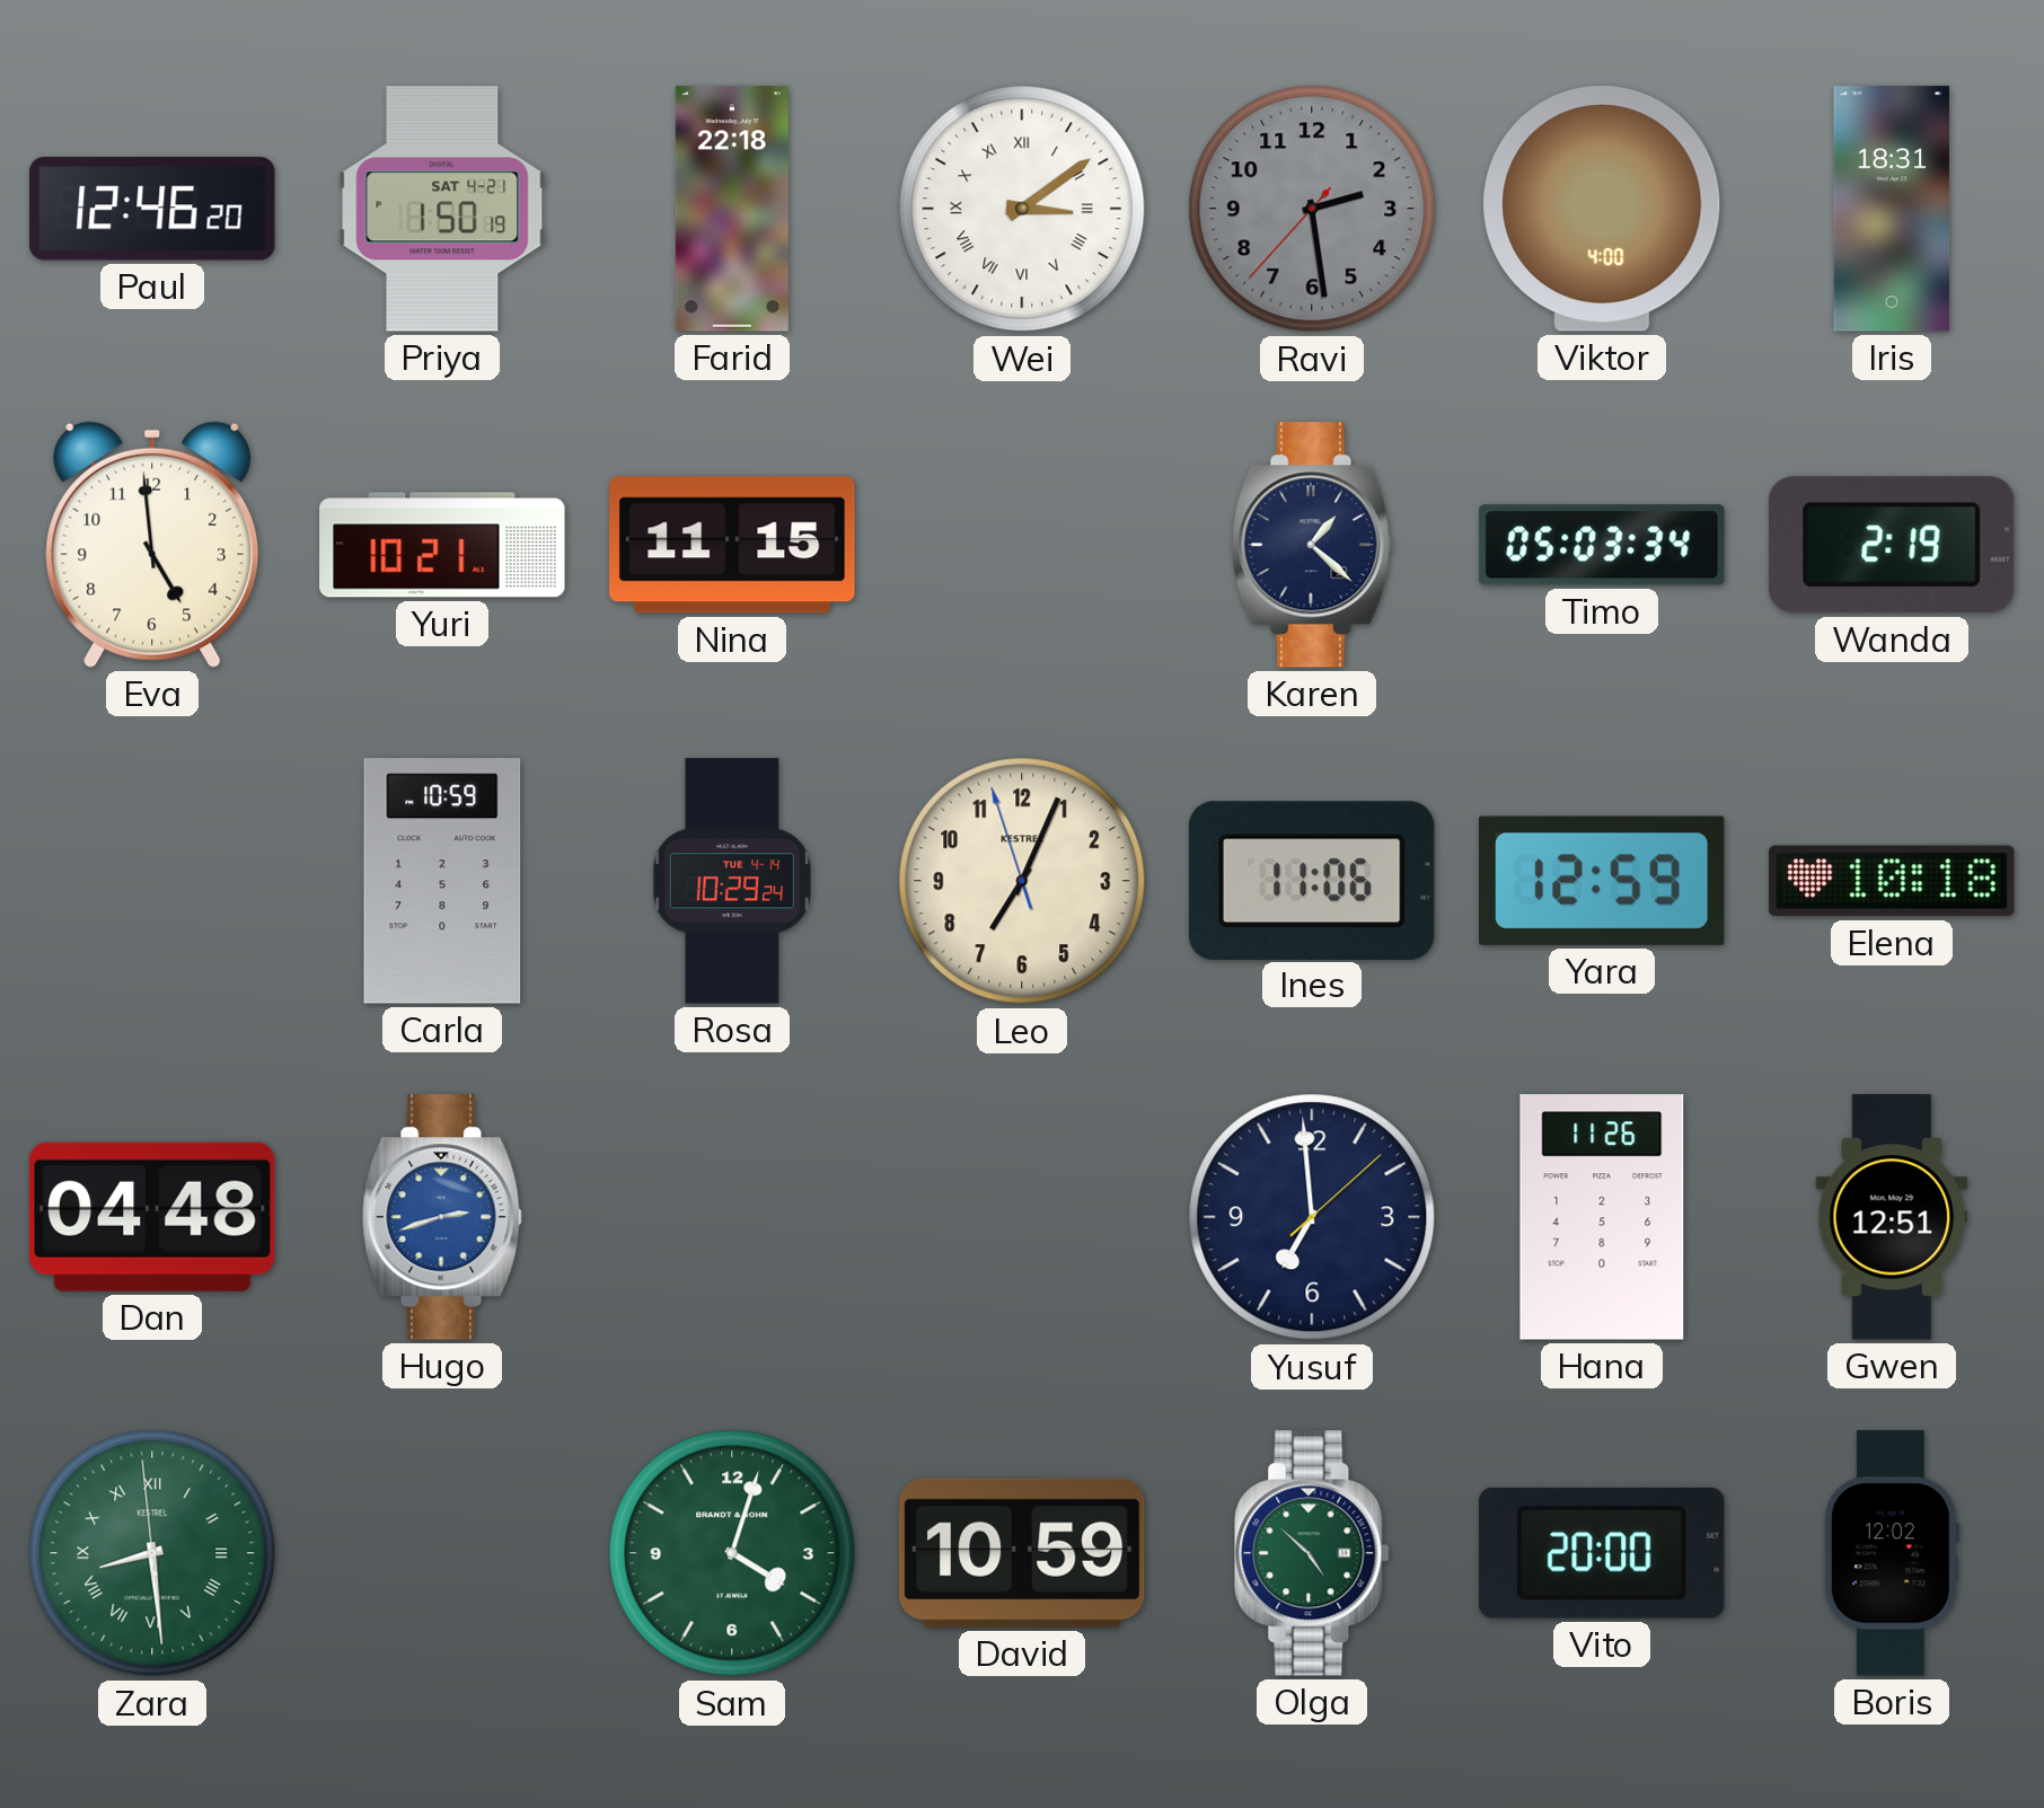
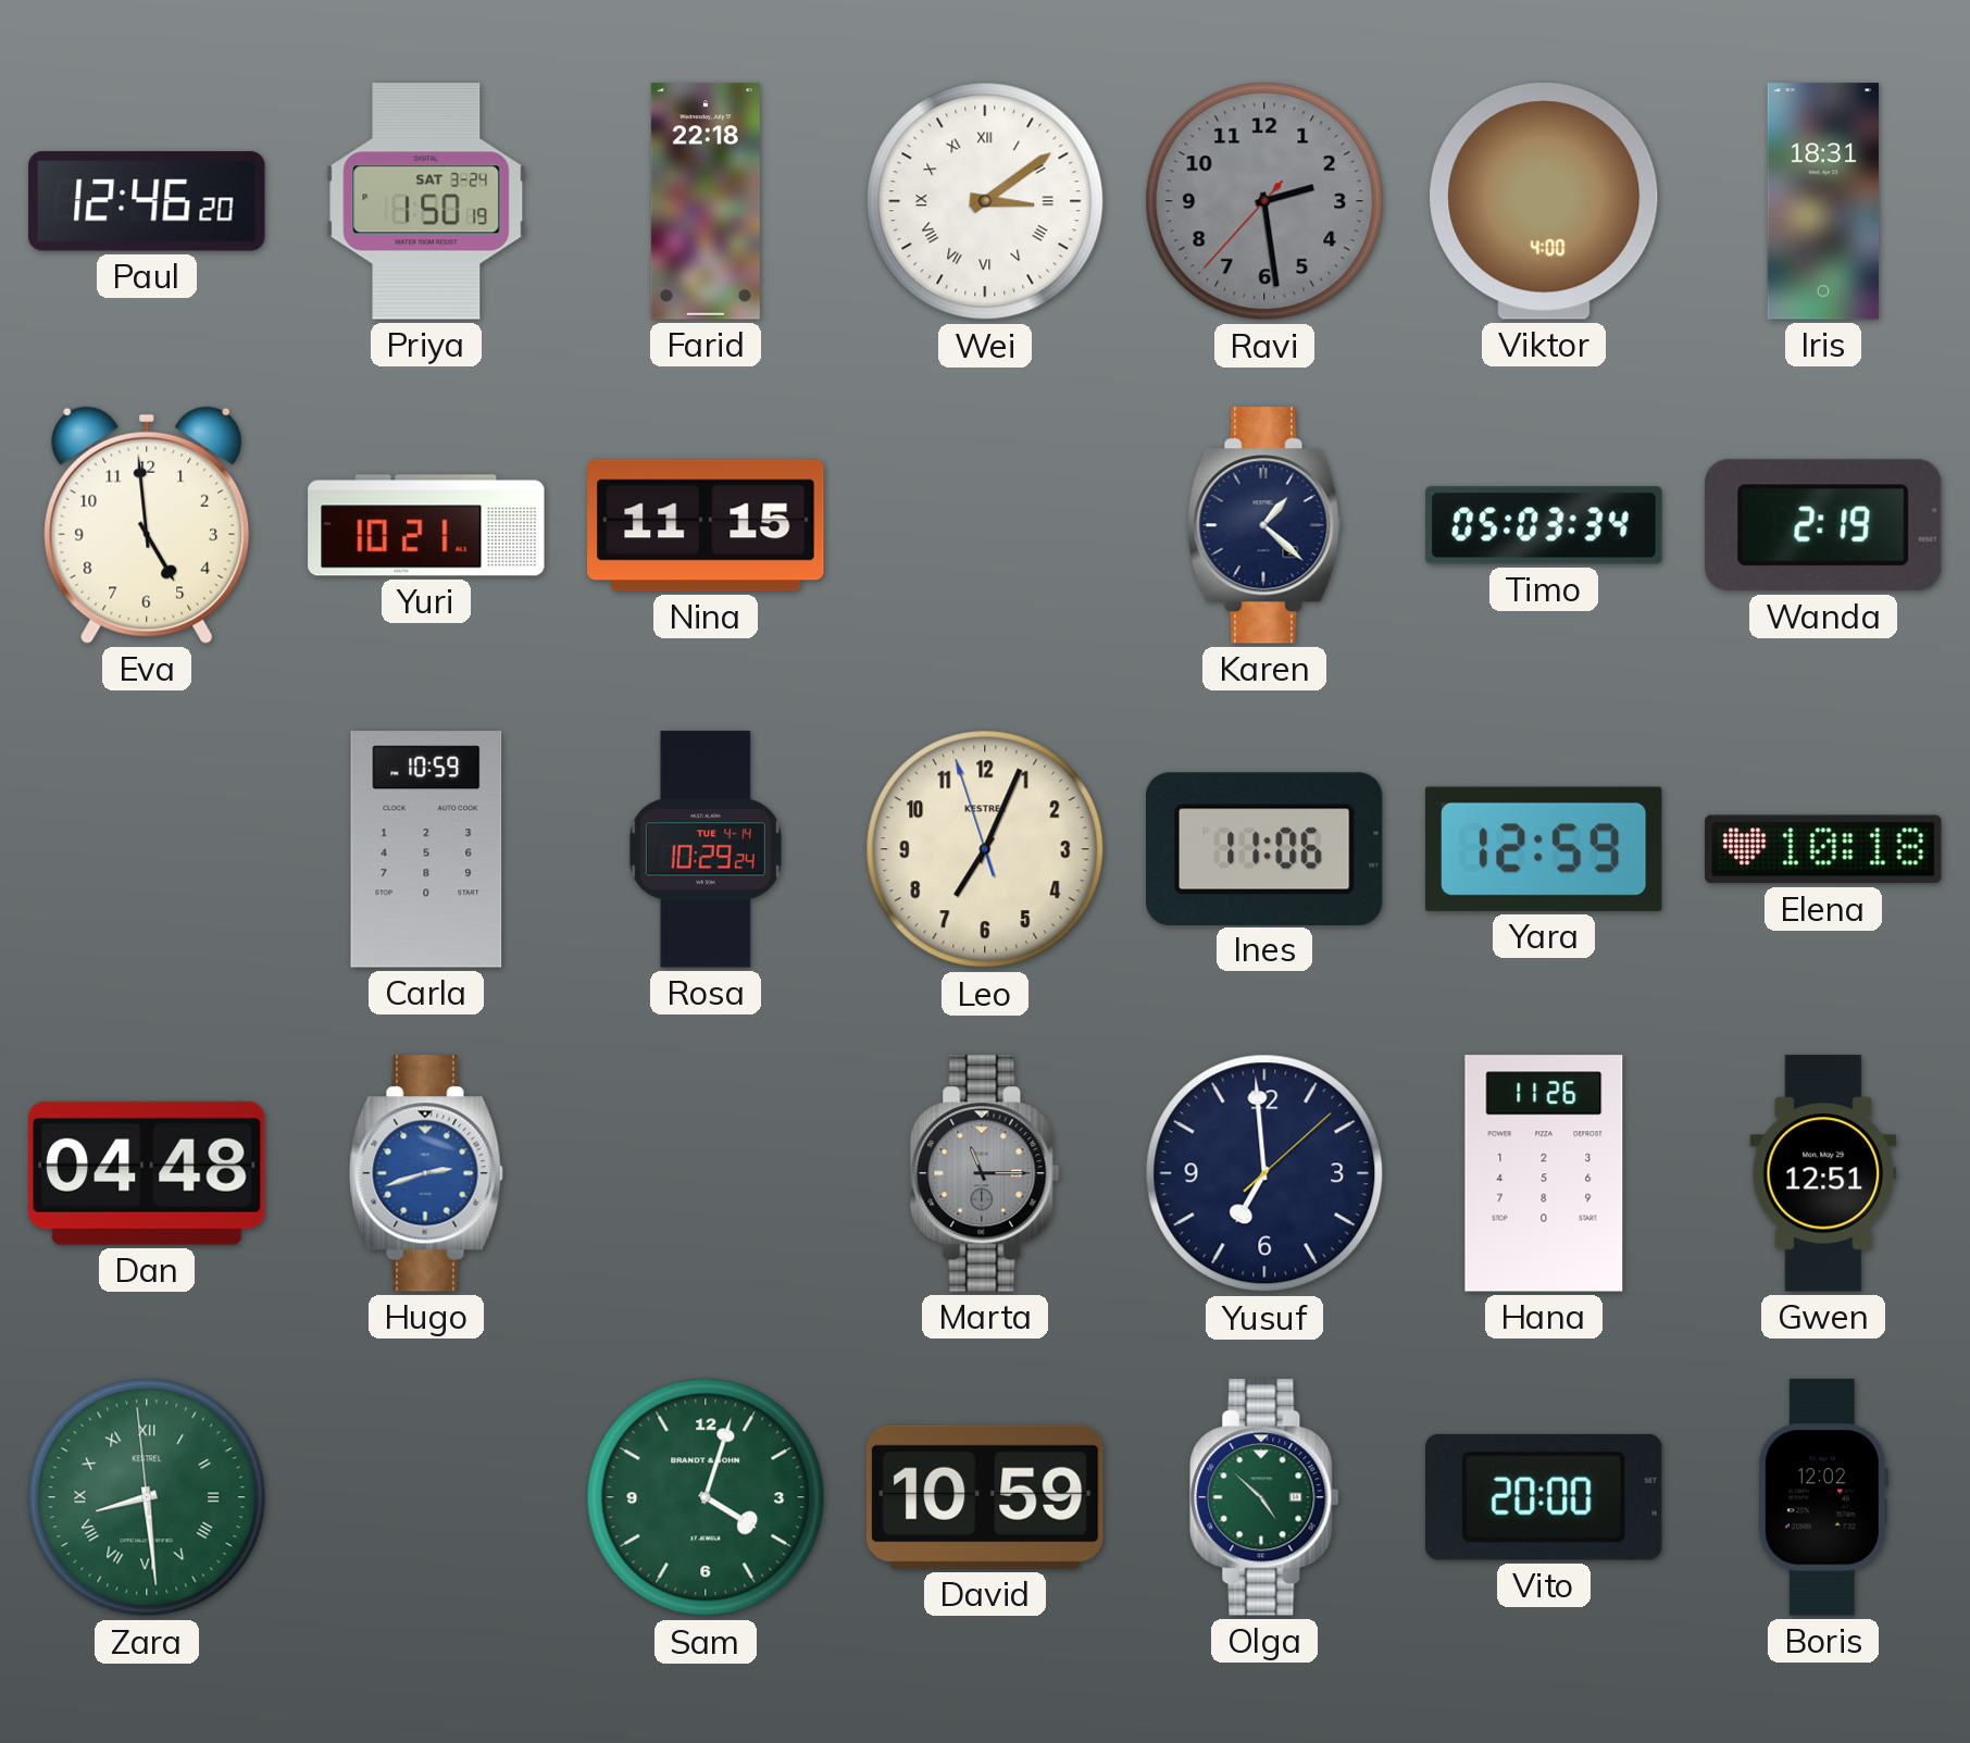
Priya date: SAT 4-21 -> SAT 3-24
Marta: none -> 11:15
